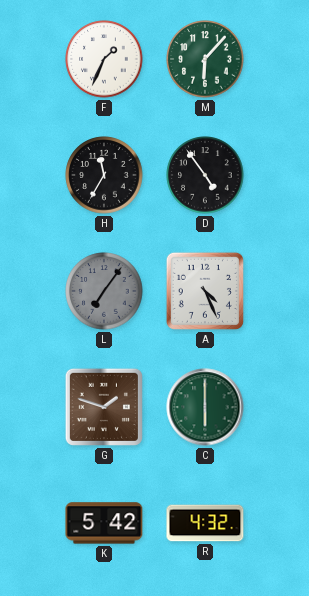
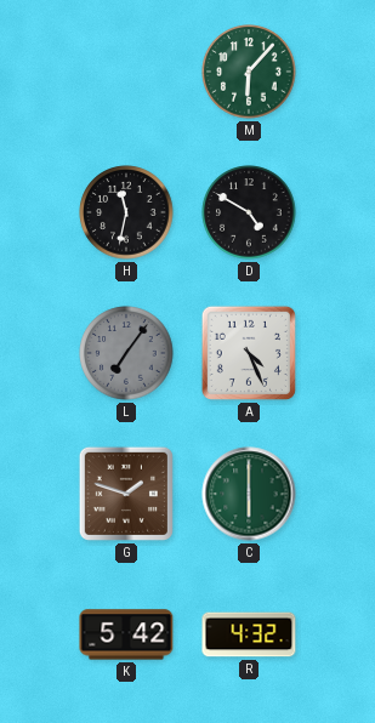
F: 1:34 -> none
H: 11:35 -> 11:32
D: 4:54 -> 4:50
